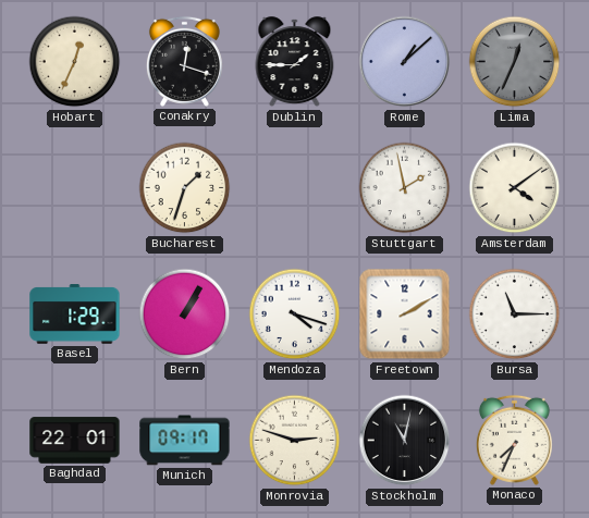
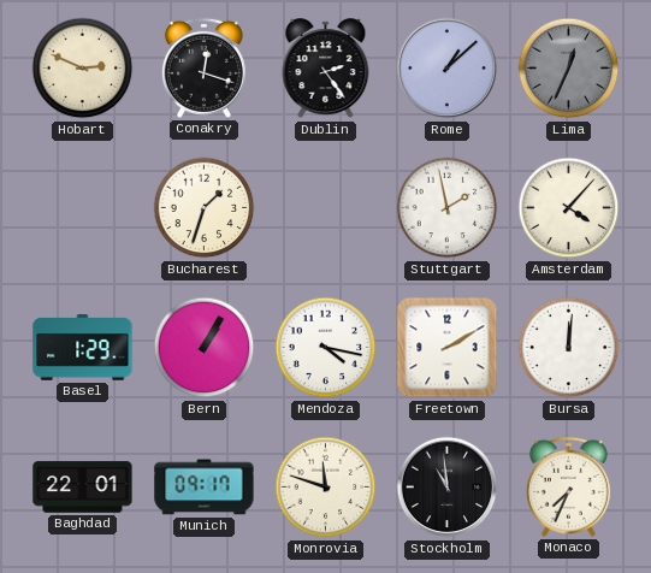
Hobart: 12:34 -> 2:49
Dublin: 1:45 -> 2:24
Amsterdam: 4:09 -> 4:07
Mendoza: 4:18 -> 4:17
Bursa: 11:15 -> 12:01
Monrovia: 2:48 -> 11:48
Stockholm: 11:02 -> 10:59
